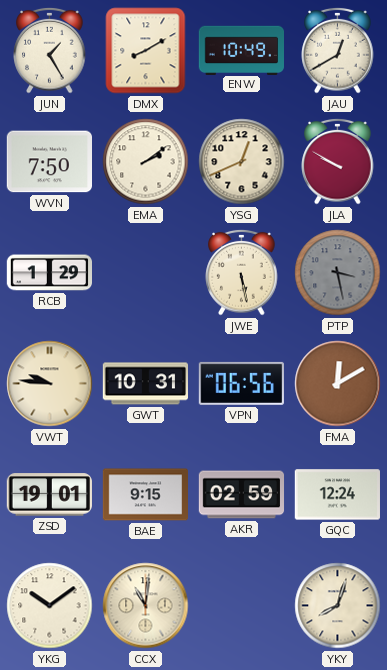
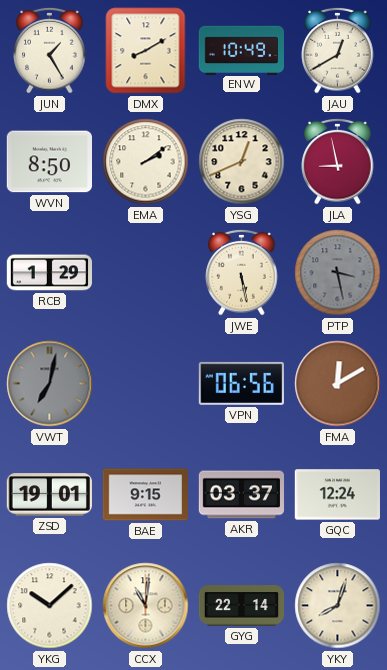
WVN: 7:50 -> 8:50
JLA: 9:50 -> 8:58
VWT: 9:46 -> 7:02
VWT dial: cream -> grey
GWT: 10:31 -> none
AKR: 02:59 -> 03:37
YKG: 10:09 -> 10:08
GYG: none -> 22:14
